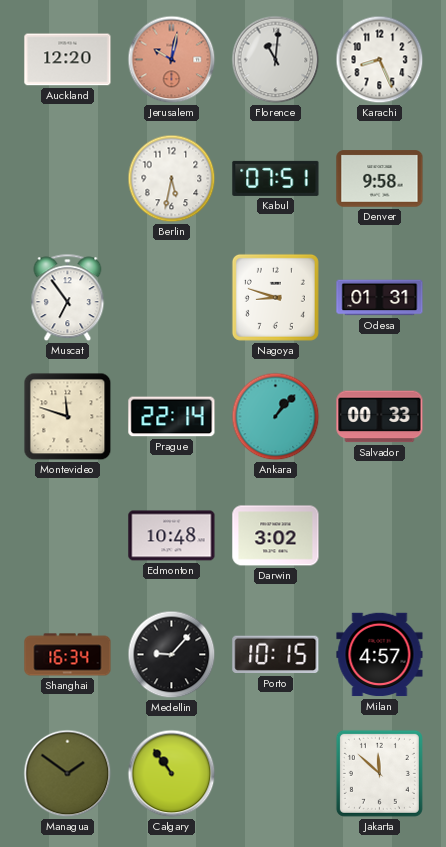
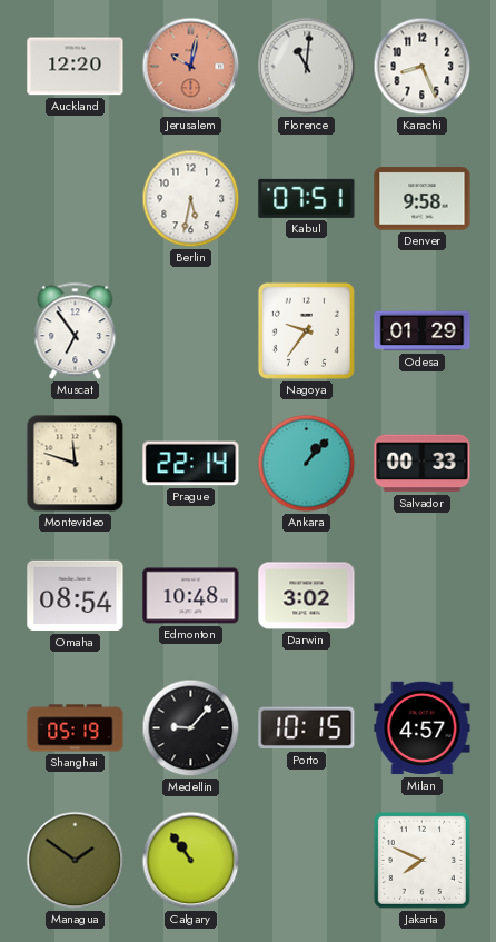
Nagoya: 8:48 -> 9:36
Odesa: 01:31 -> 01:29
Omaha: none -> 08:54
Shanghai: 16:34 -> 05:19
Jakarta: 11:52 -> 7:49
